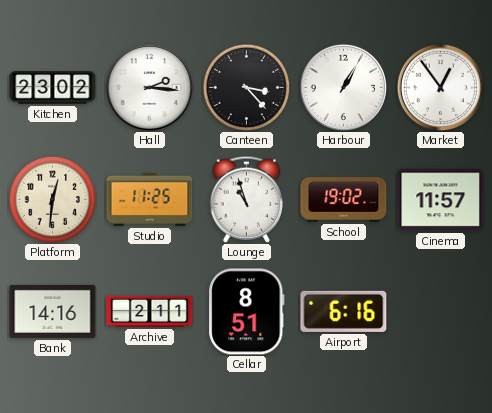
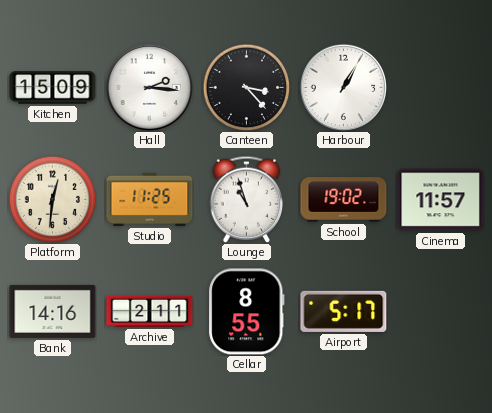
Kitchen: 23:02 -> 15:09
Market: 12:54 -> none
Cellar: 8:51 -> 8:55
Airport: 6:16 -> 5:17
